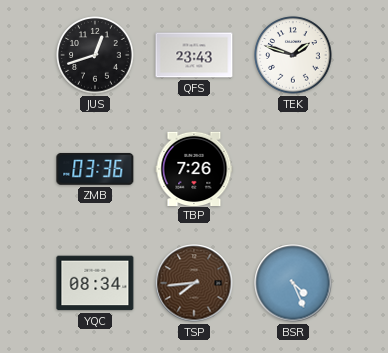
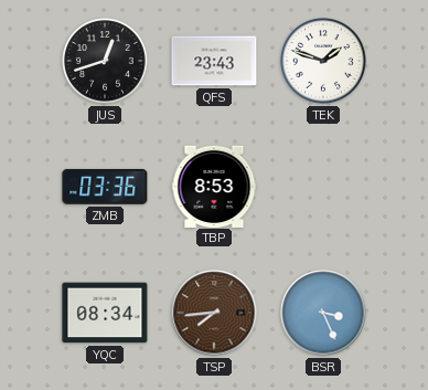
TBP: 7:26 -> 8:53
BSR: 4:26 -> 3:26
